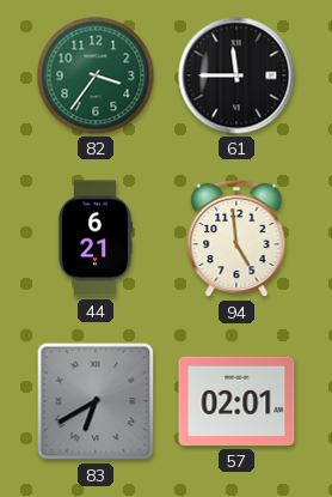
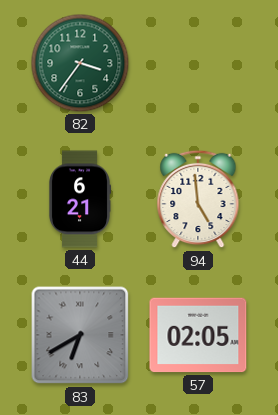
61: 11:45 -> none
57: 02:01 -> 02:05
